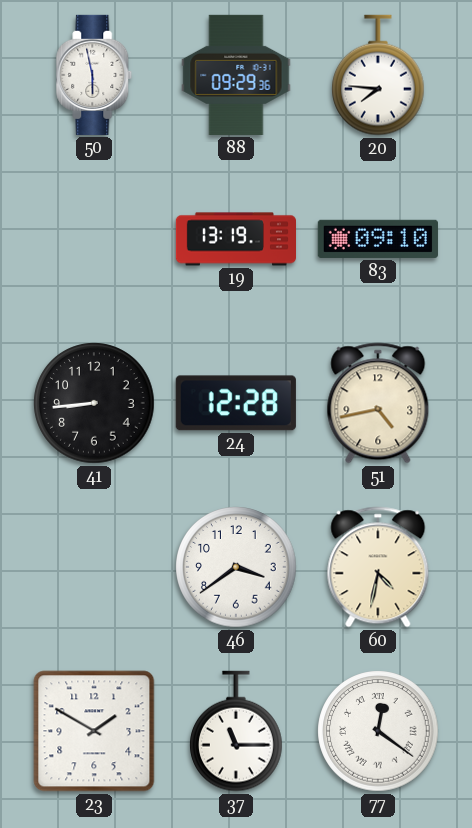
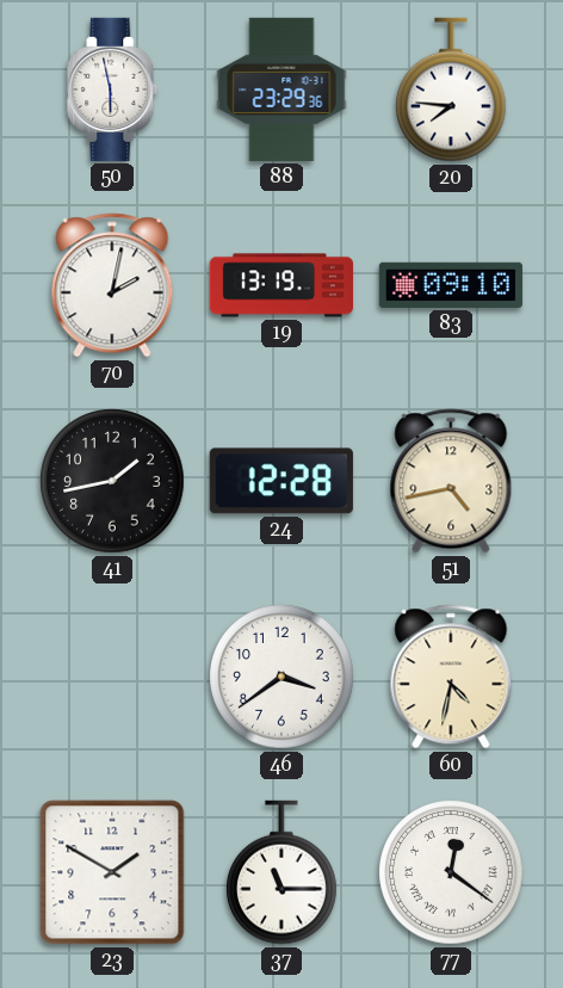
88: 09:29 -> 23:29
70: none -> 2:02
41: 8:44 -> 1:43
